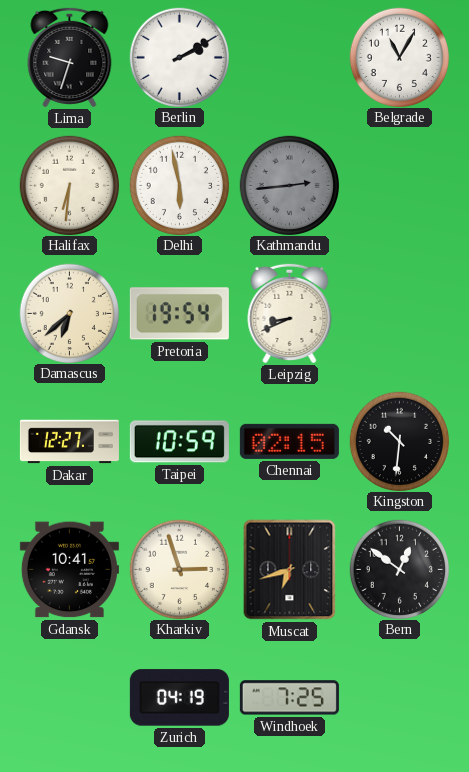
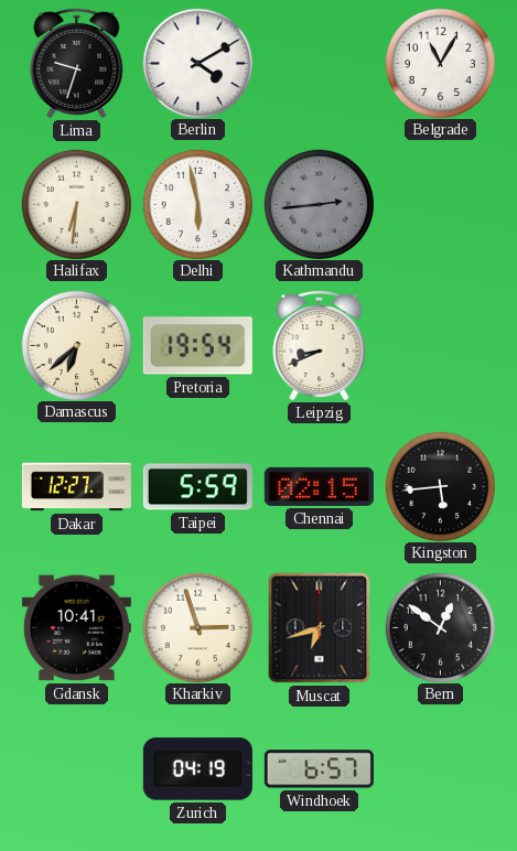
Berlin: 2:10 -> 4:10
Taipei: 10:59 -> 5:59
Kingston: 10:31 -> 5:44
Windhoek: 7:25 -> 6:57
